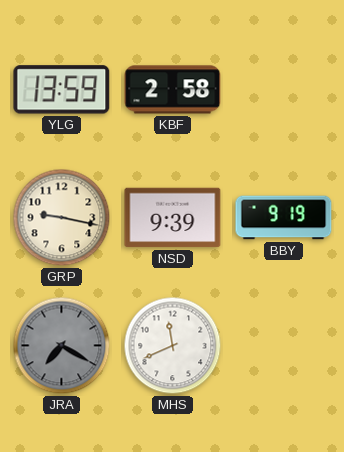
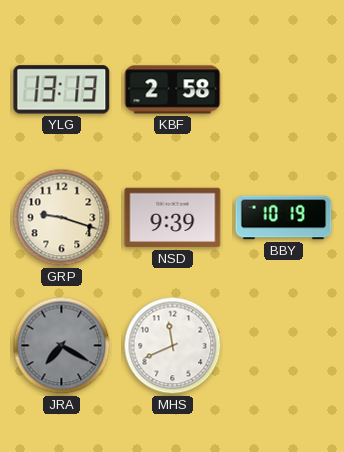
YLG: 13:59 -> 13:13
GRP: 9:17 -> 9:18
BBY: 9:19 -> 10:19
